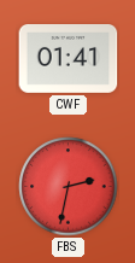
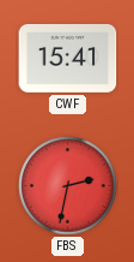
CWF: 01:41 -> 15:41
